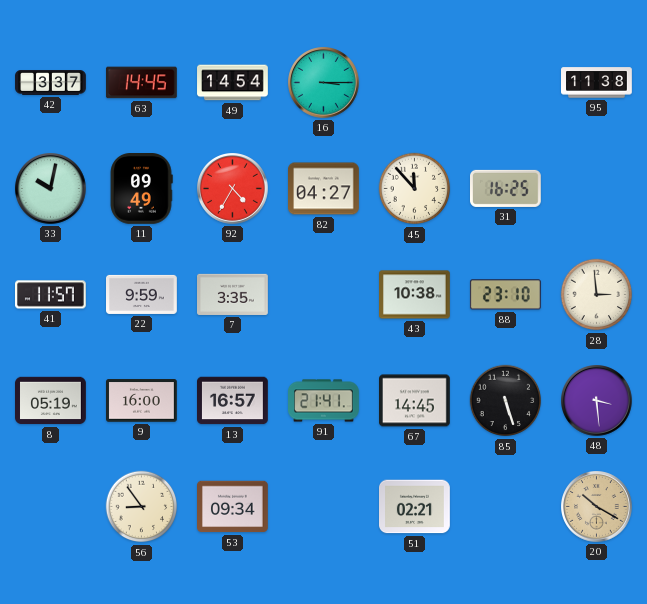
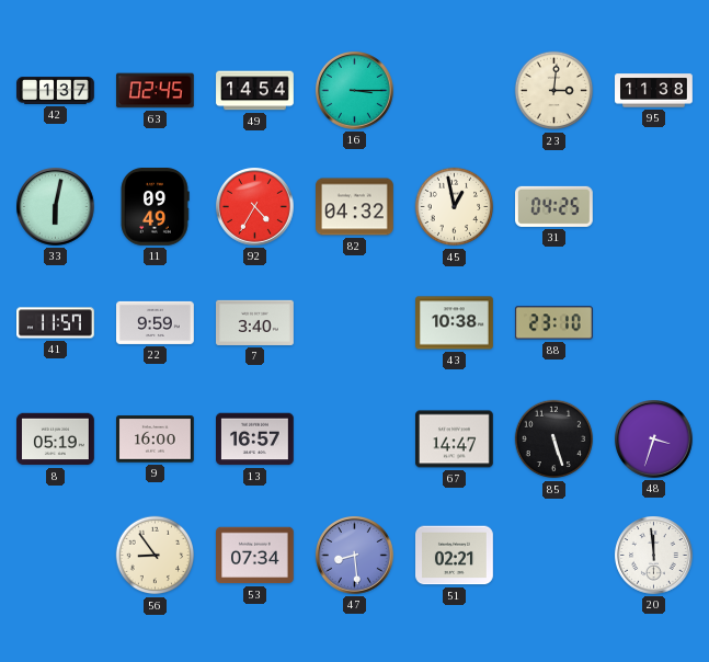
42: 3:37 -> 1:37
63: 14:45 -> 02:45
23: none -> 3:01
33: 10:02 -> 6:02
82: 04:27 -> 04:32
45: 11:53 -> 12:58
31: 16:25 -> 04:25
7: 3:35 -> 3:40
28: 2:59 -> none
91: 21:41 -> none
67: 14:45 -> 14:47
48: 3:29 -> 3:33
53: 09:34 -> 07:34
47: none -> 8:29
20: 10:20 -> 11:59
20 dial: champagne -> white
